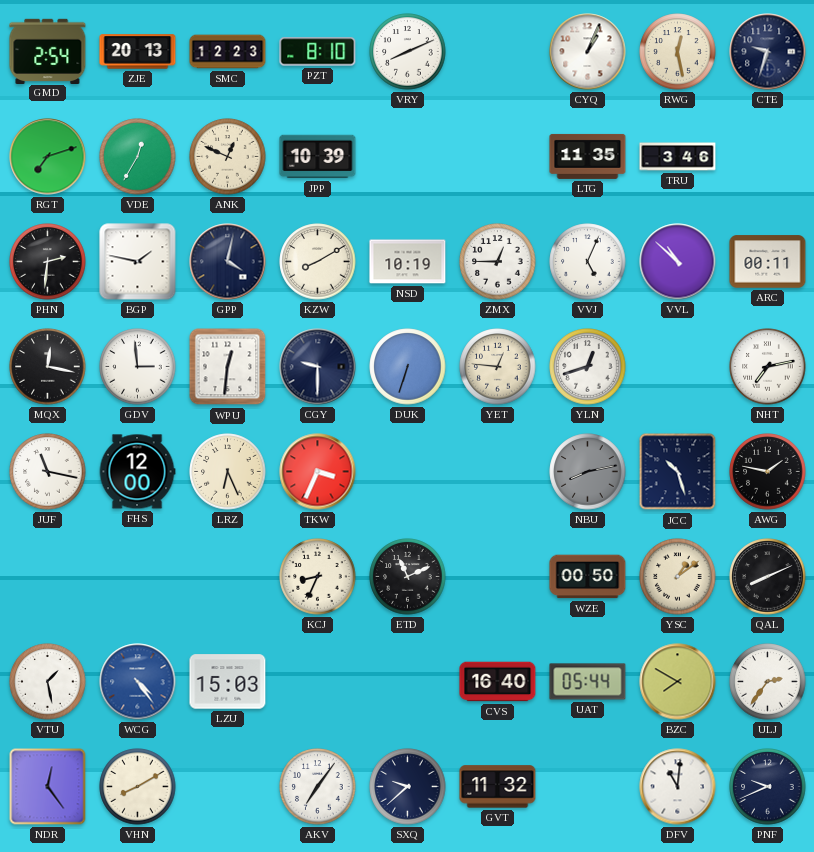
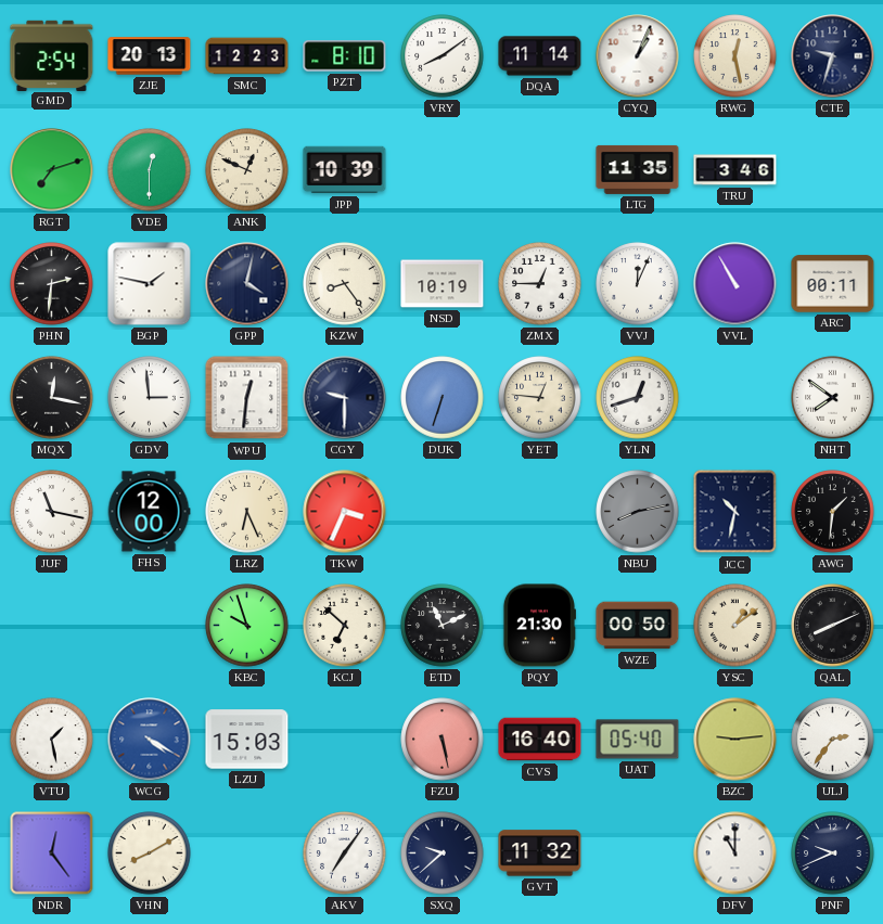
VRY: 8:11 -> 8:09
DQA: none -> 11:14
VDE: 12:35 -> 12:30
KZW: 8:10 -> 8:24
VVJ: 5:04 -> 12:04
VVL: 10:52 -> 10:55
NHT: 7:13 -> 7:51
JCC: 10:27 -> 10:32
AWG: 1:47 -> 1:31
KBC: none -> 9:57
KCJ: 8:34 -> 6:52
PQY: none -> 21:30
WCG: 4:24 -> 4:20
FZU: none -> 5:28
UAT: 05:44 -> 05:40
BZC: 7:50 -> 9:14
DFV: 11:01 -> 11:00
